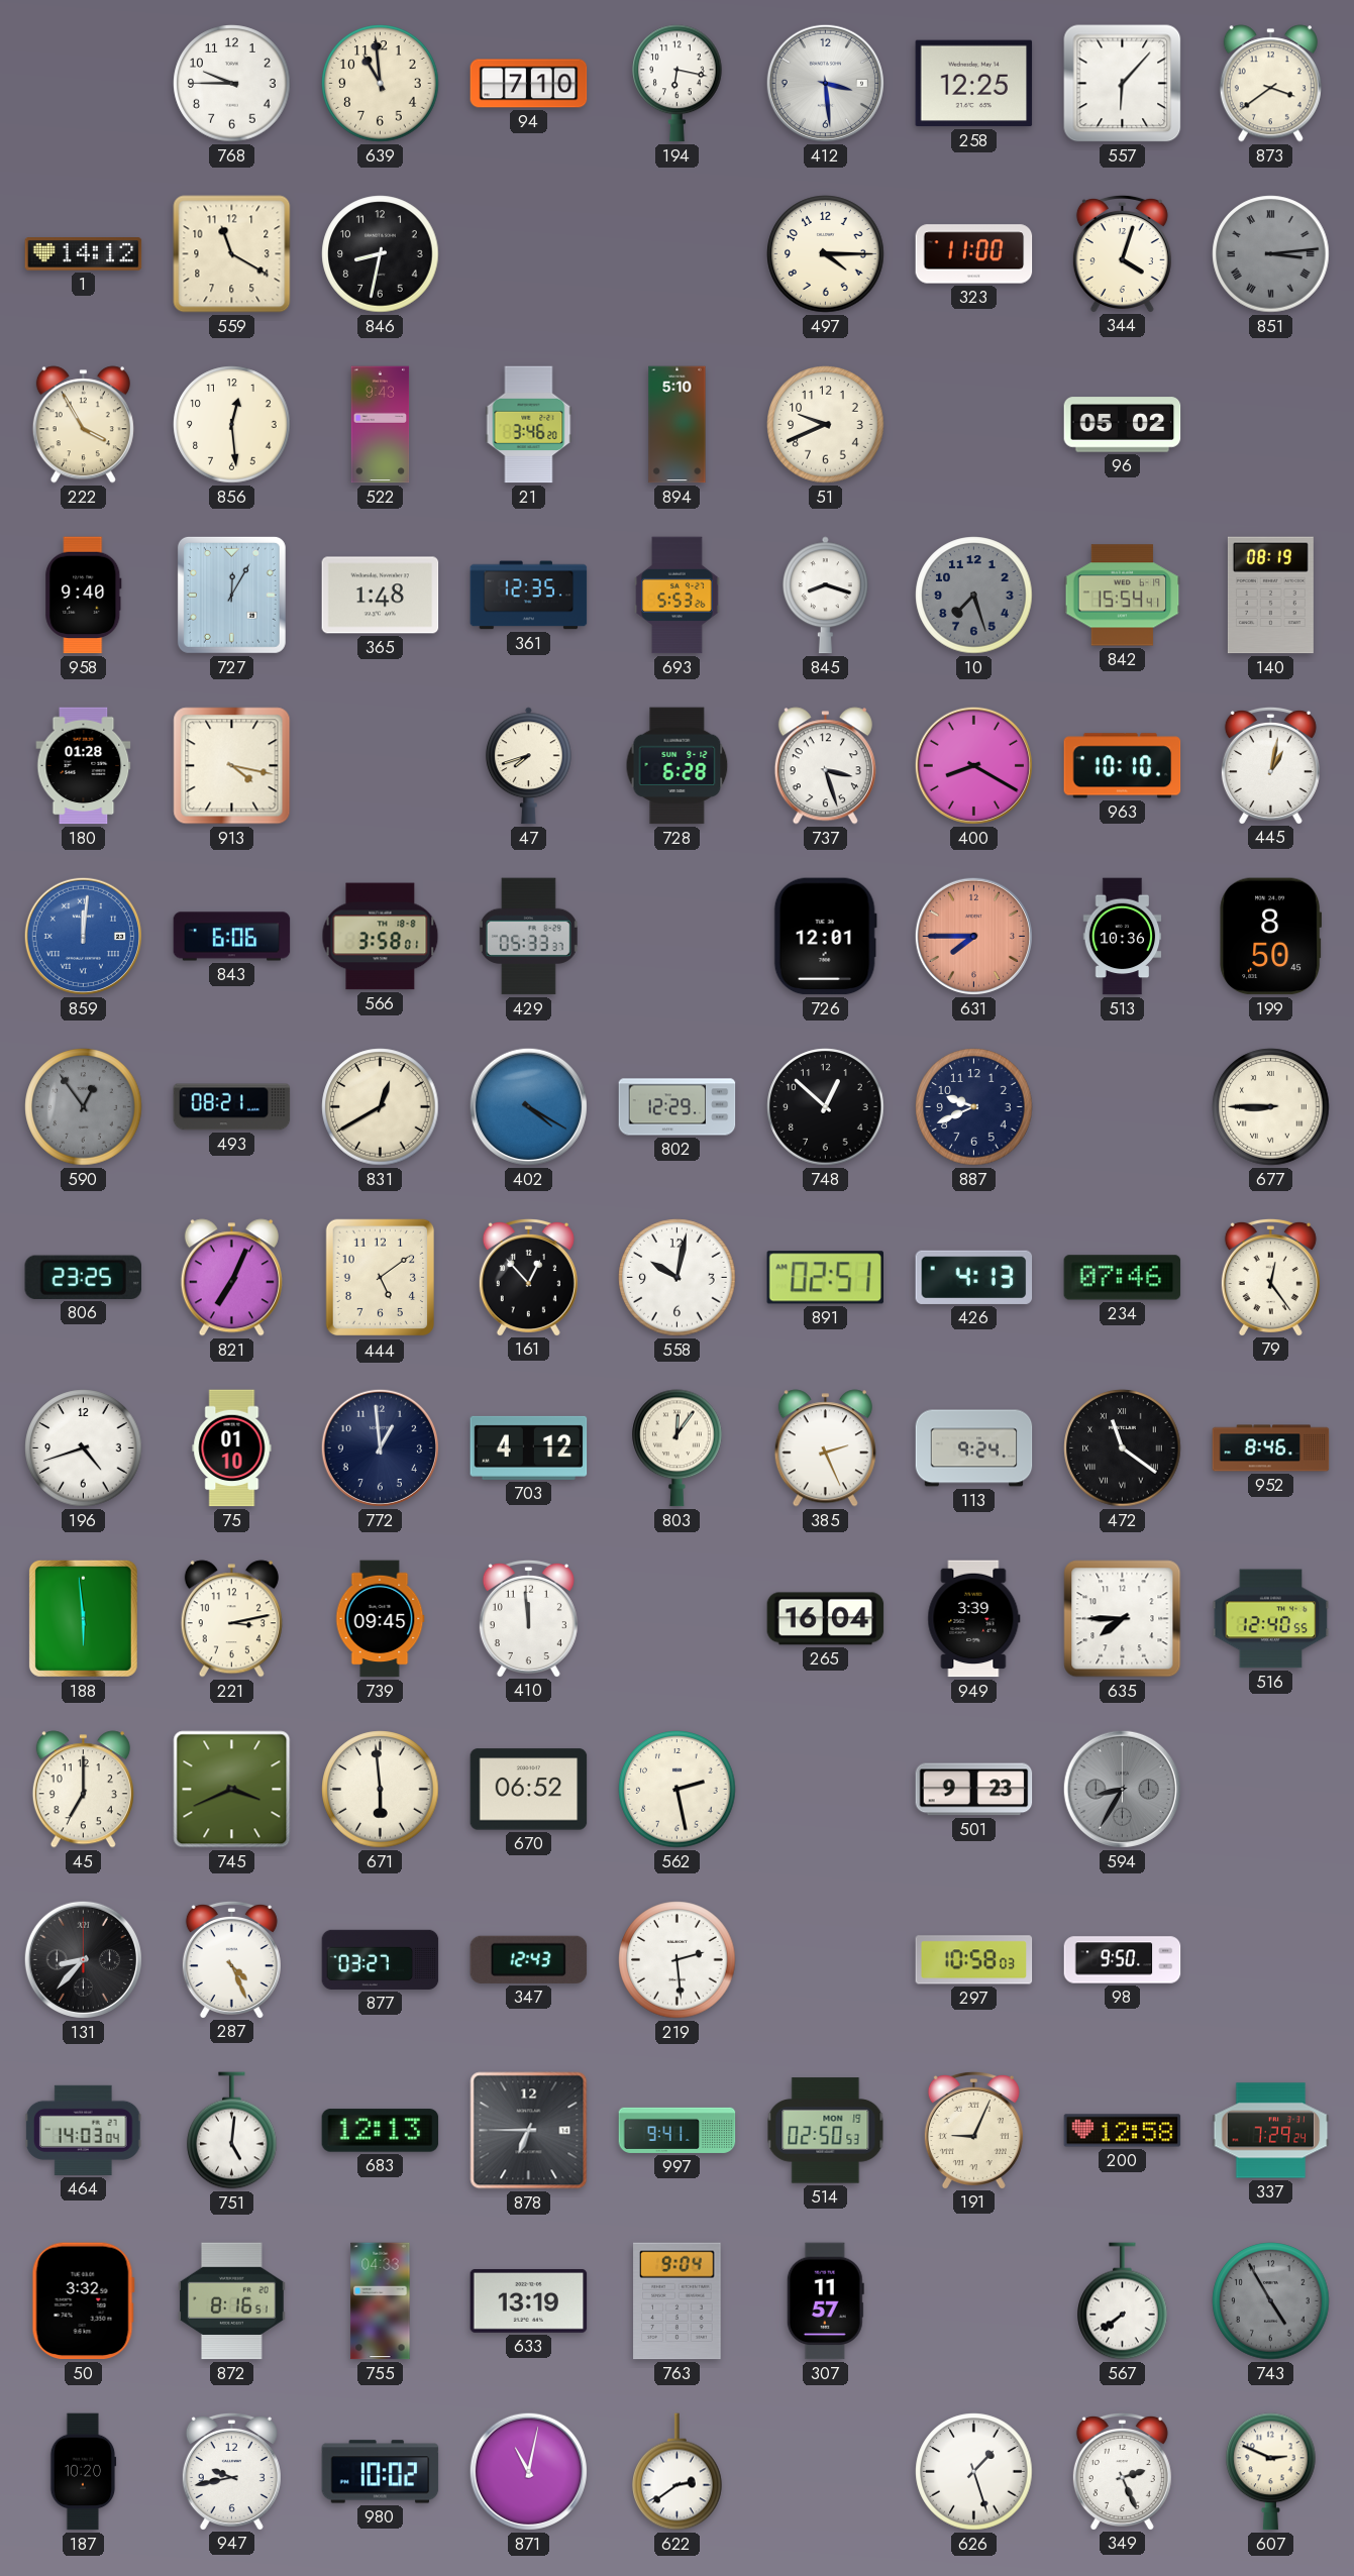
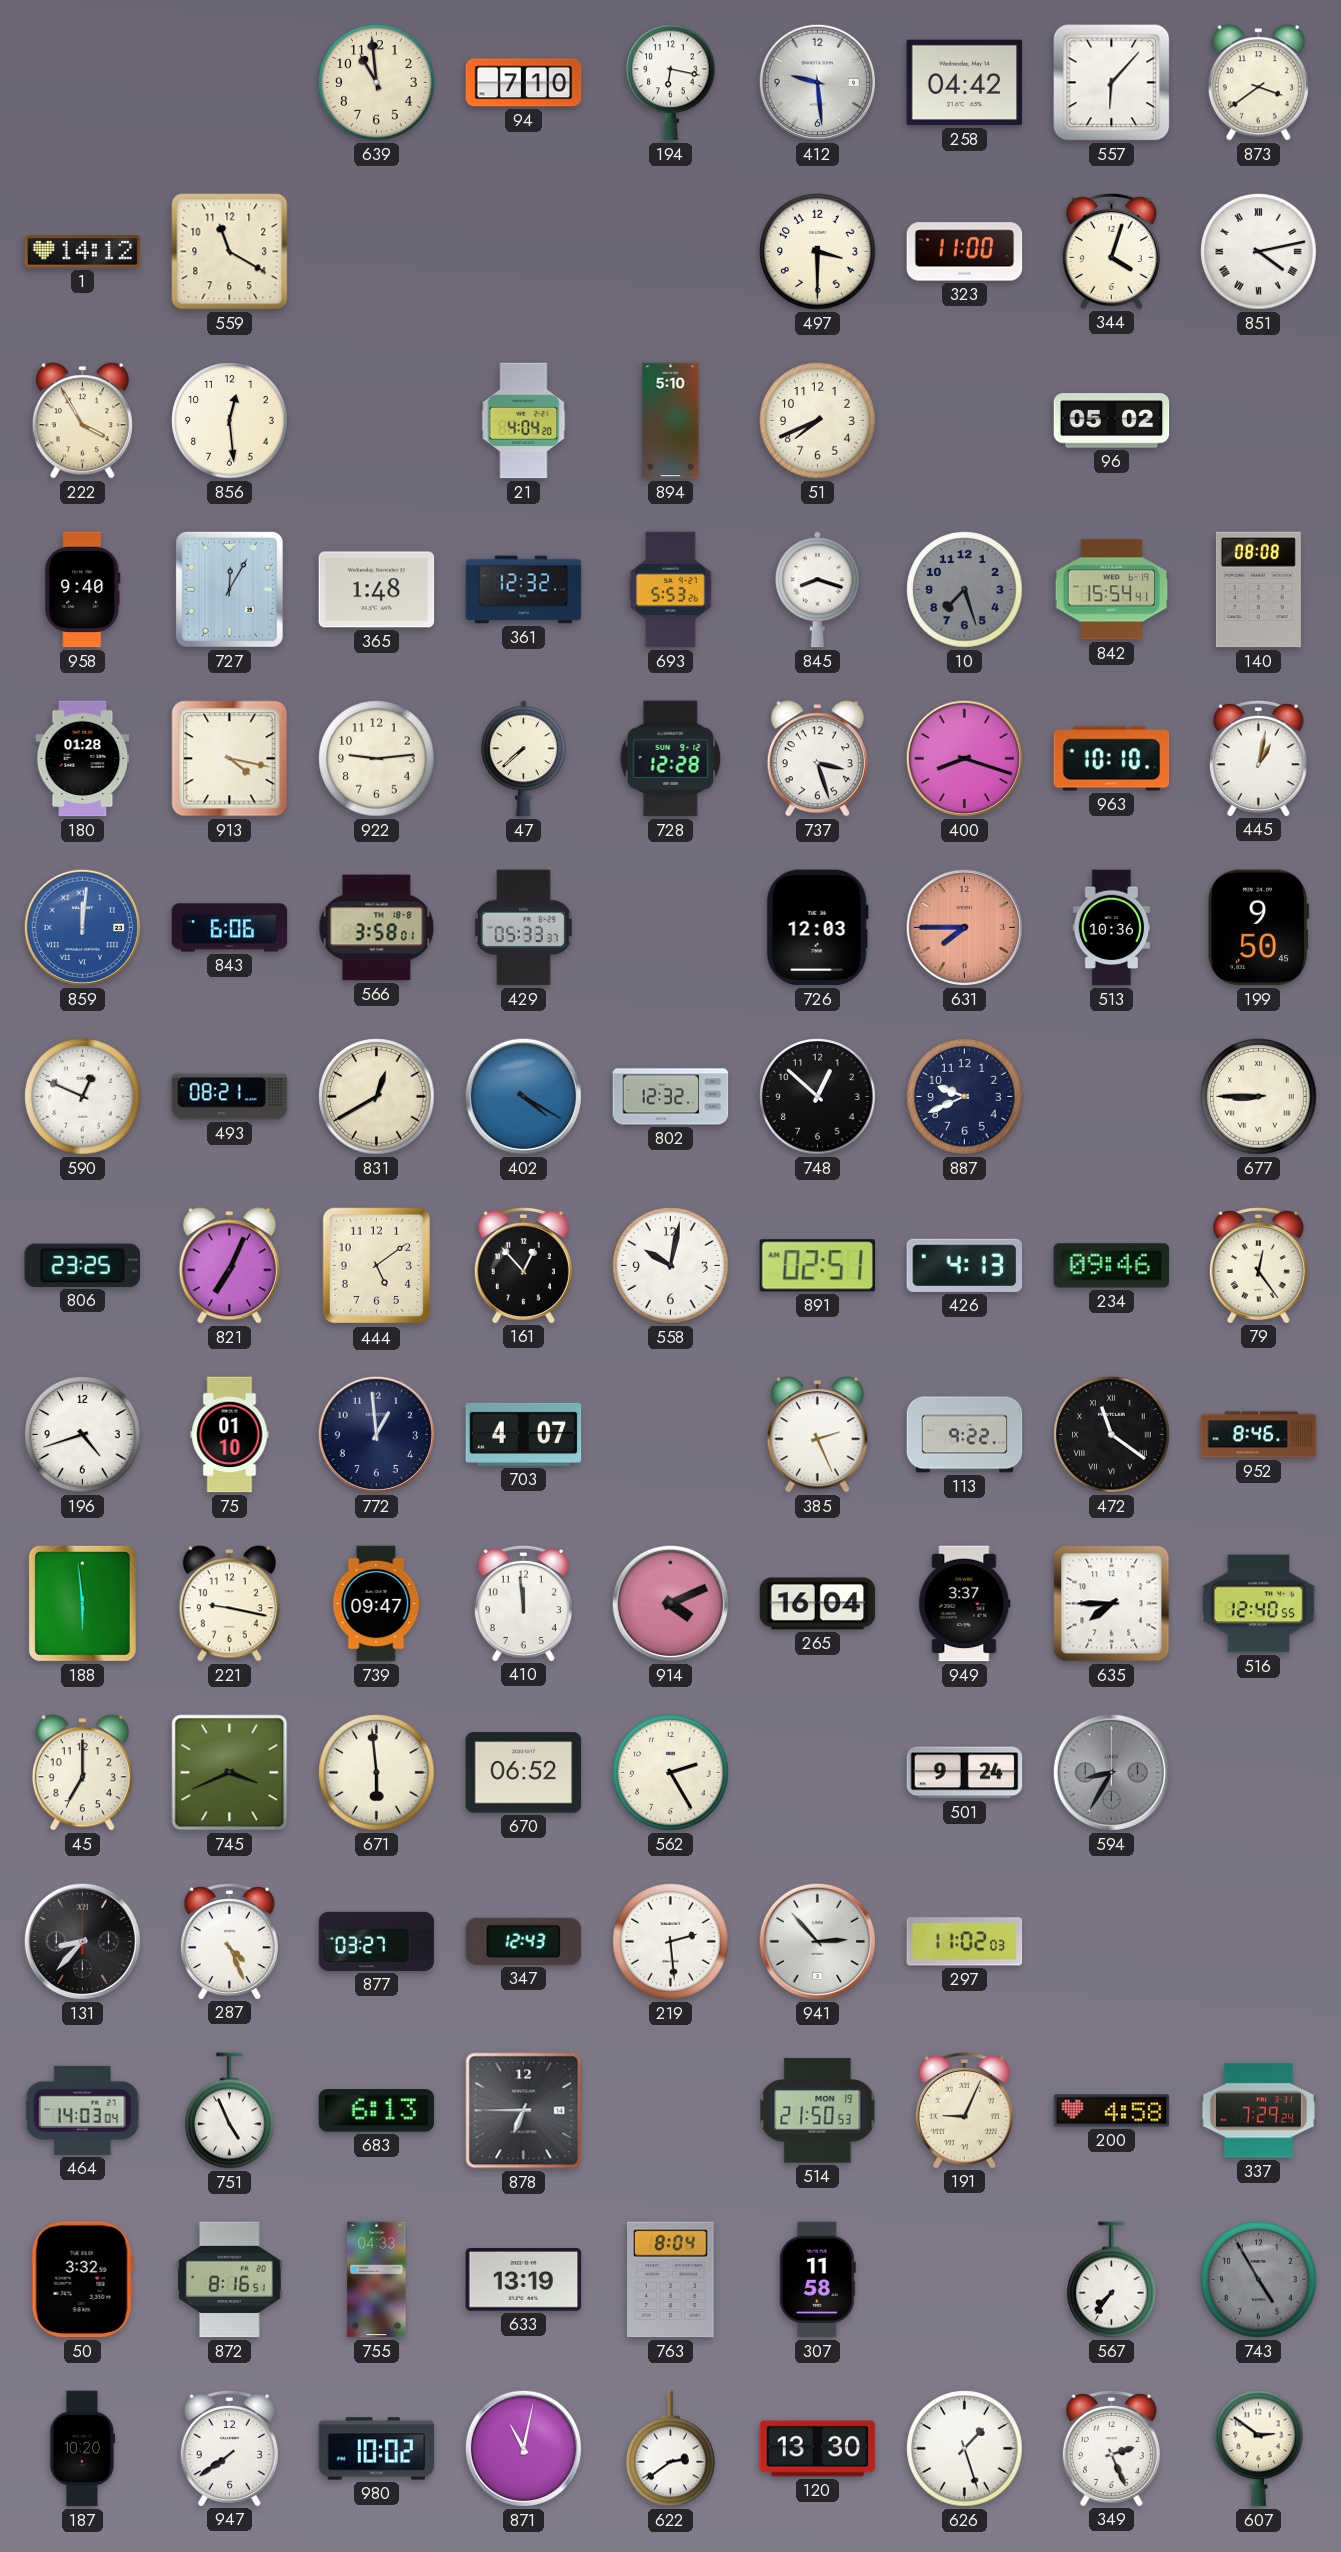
768: 9:45 -> none
412: 3:29 -> 9:29
258: 12:25 -> 04:42
846: 8:32 -> none
497: 4:15 -> 3:30
851: 3:14 -> 4:13
851 dial: grey -> white
522: 9:43 -> none
21: 3:46 -> 4:04
51: 9:41 -> 7:41
361: 12:35 -> 12:32
140: 08:19 -> 08:08
922: none -> 9:14
47: 7:42 -> 7:38
728: 6:28 -> 12:28
400: 8:20 -> 8:18
726: 12:01 -> 12:03
199: 8:50 -> 9:50
590: 12:54 -> 12:49
590 dial: grey -> white
802: 12:29 -> 12:32
234: 07:46 -> 09:46
703: 4:12 -> 4:07
803: 12:06 -> none
113: 9:24 -> 9:22
221: 3:13 -> 9:17
739: 09:45 -> 09:47
914: none -> 4:11
949: 3:39 -> 3:37
562: 2:28 -> 2:25
501: 9:23 -> 9:24
941: none -> 2:53
297: 10:58 -> 11:02
98: 9:50 -> none
751: 5:01 -> 4:56
683: 12:13 -> 6:13
997: 9:41 -> none
514: 02:50 -> 21:50
200: 12:58 -> 4:58
763: 9:04 -> 8:04
307: 11:57 -> 11:58
567: 7:39 -> 7:36
947: 9:43 -> 7:39
120: none -> 13:30
607: 2:49 -> 2:51
